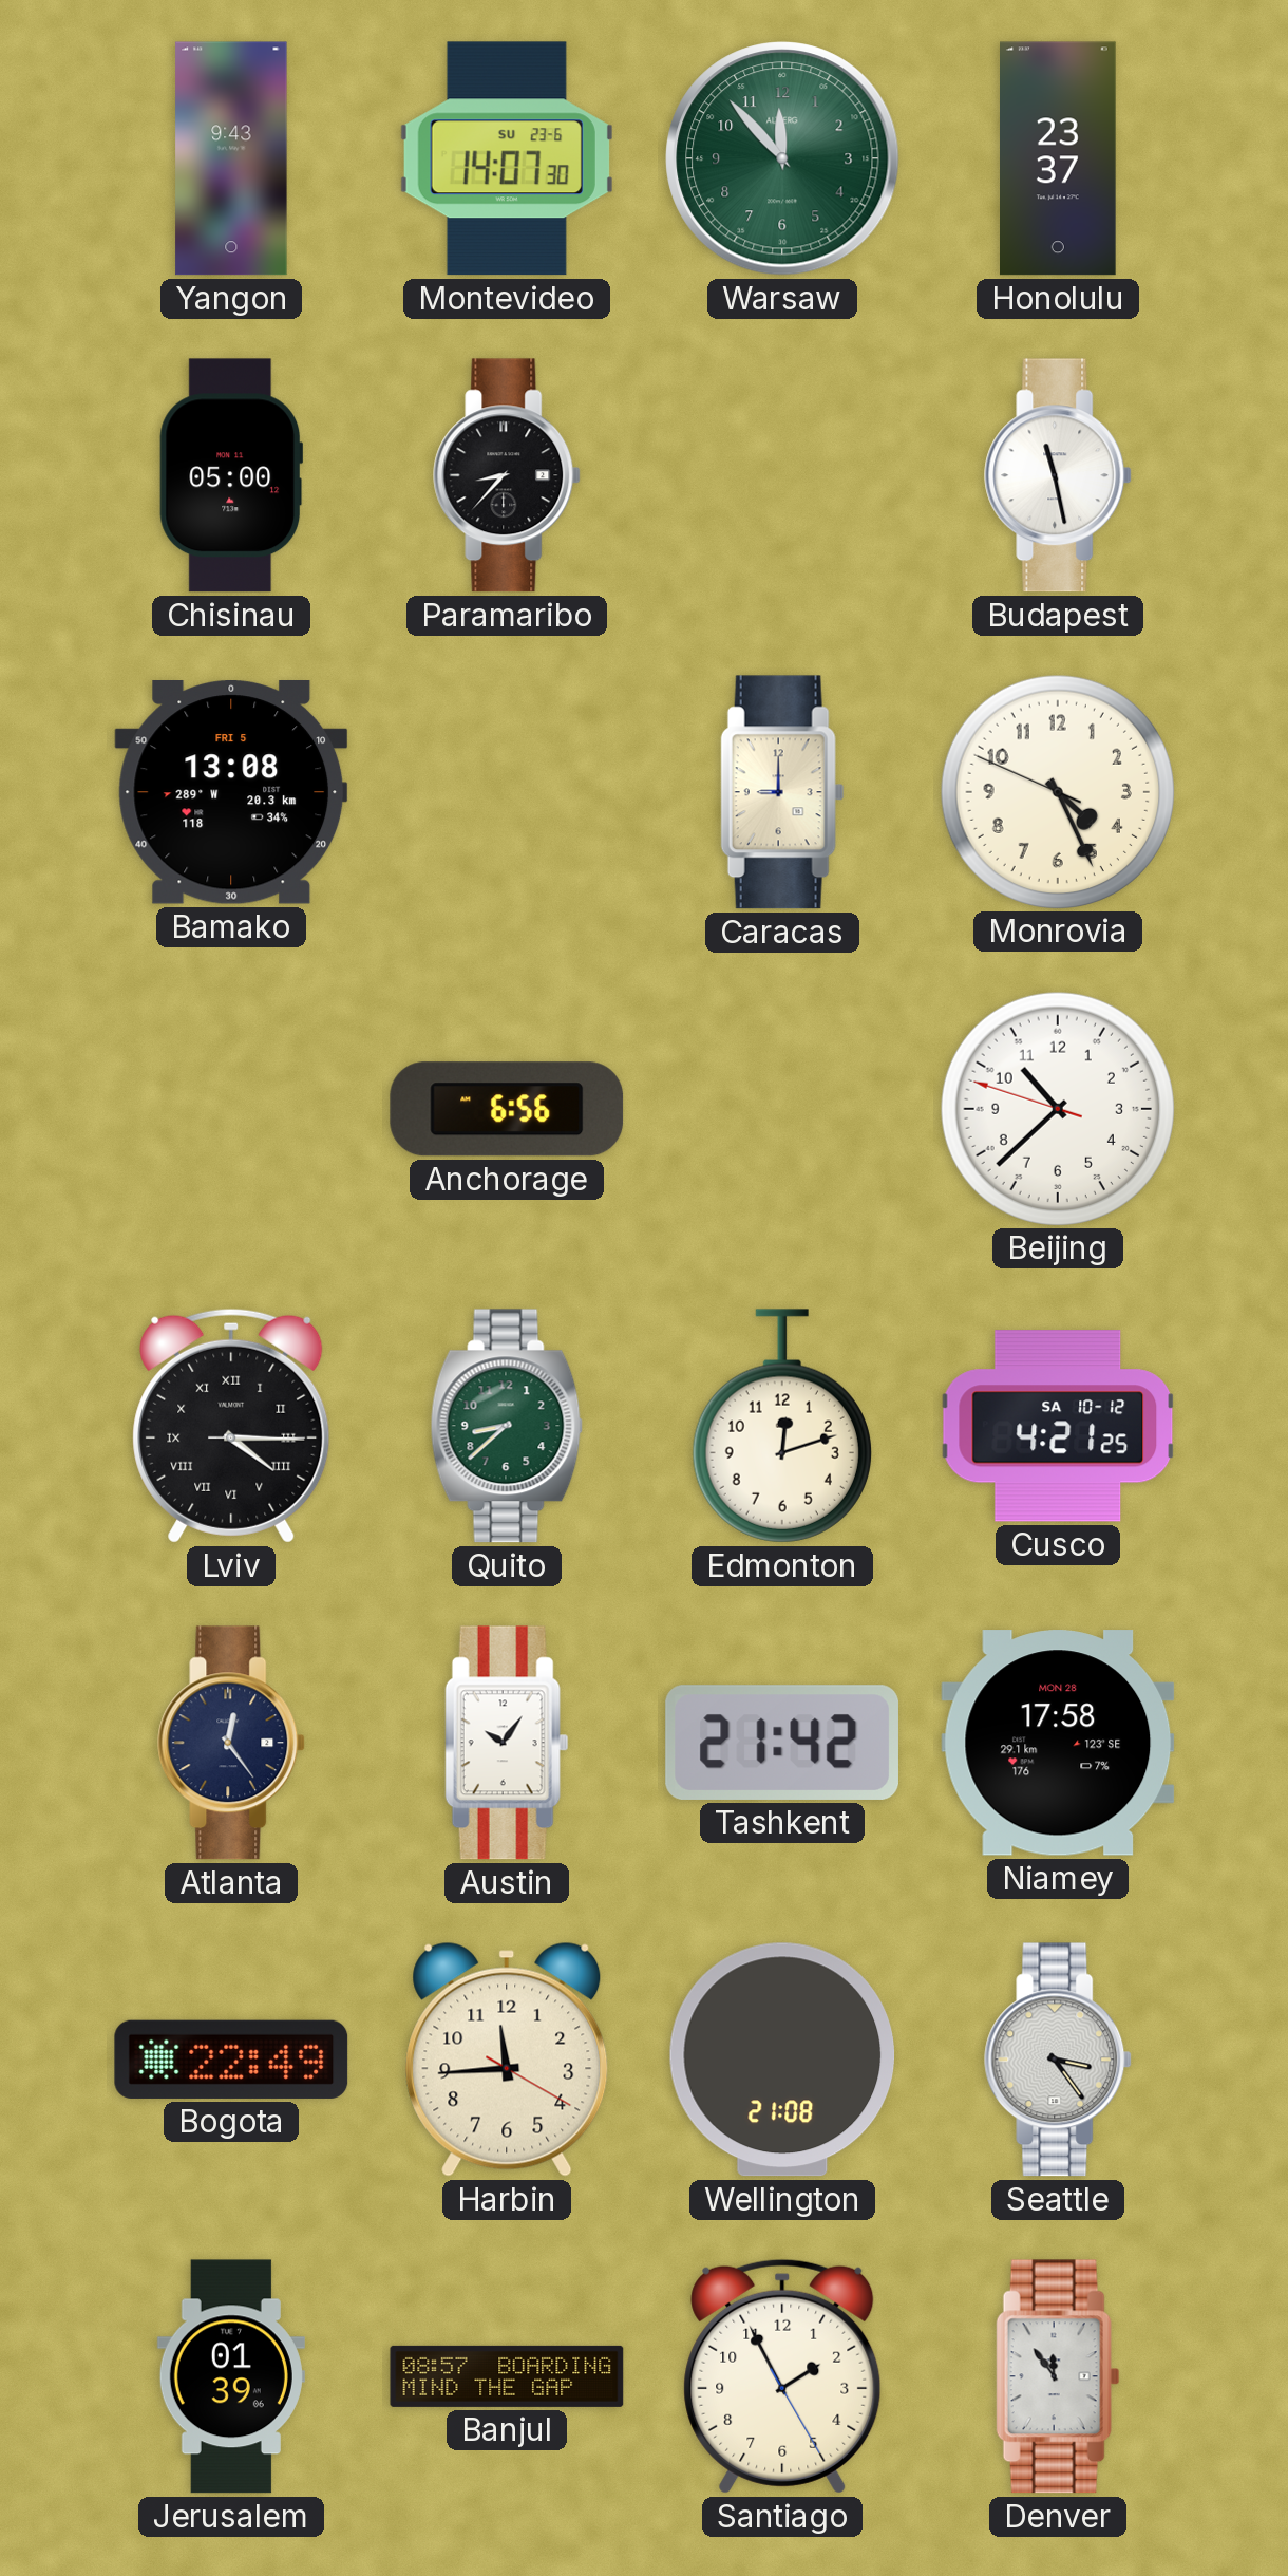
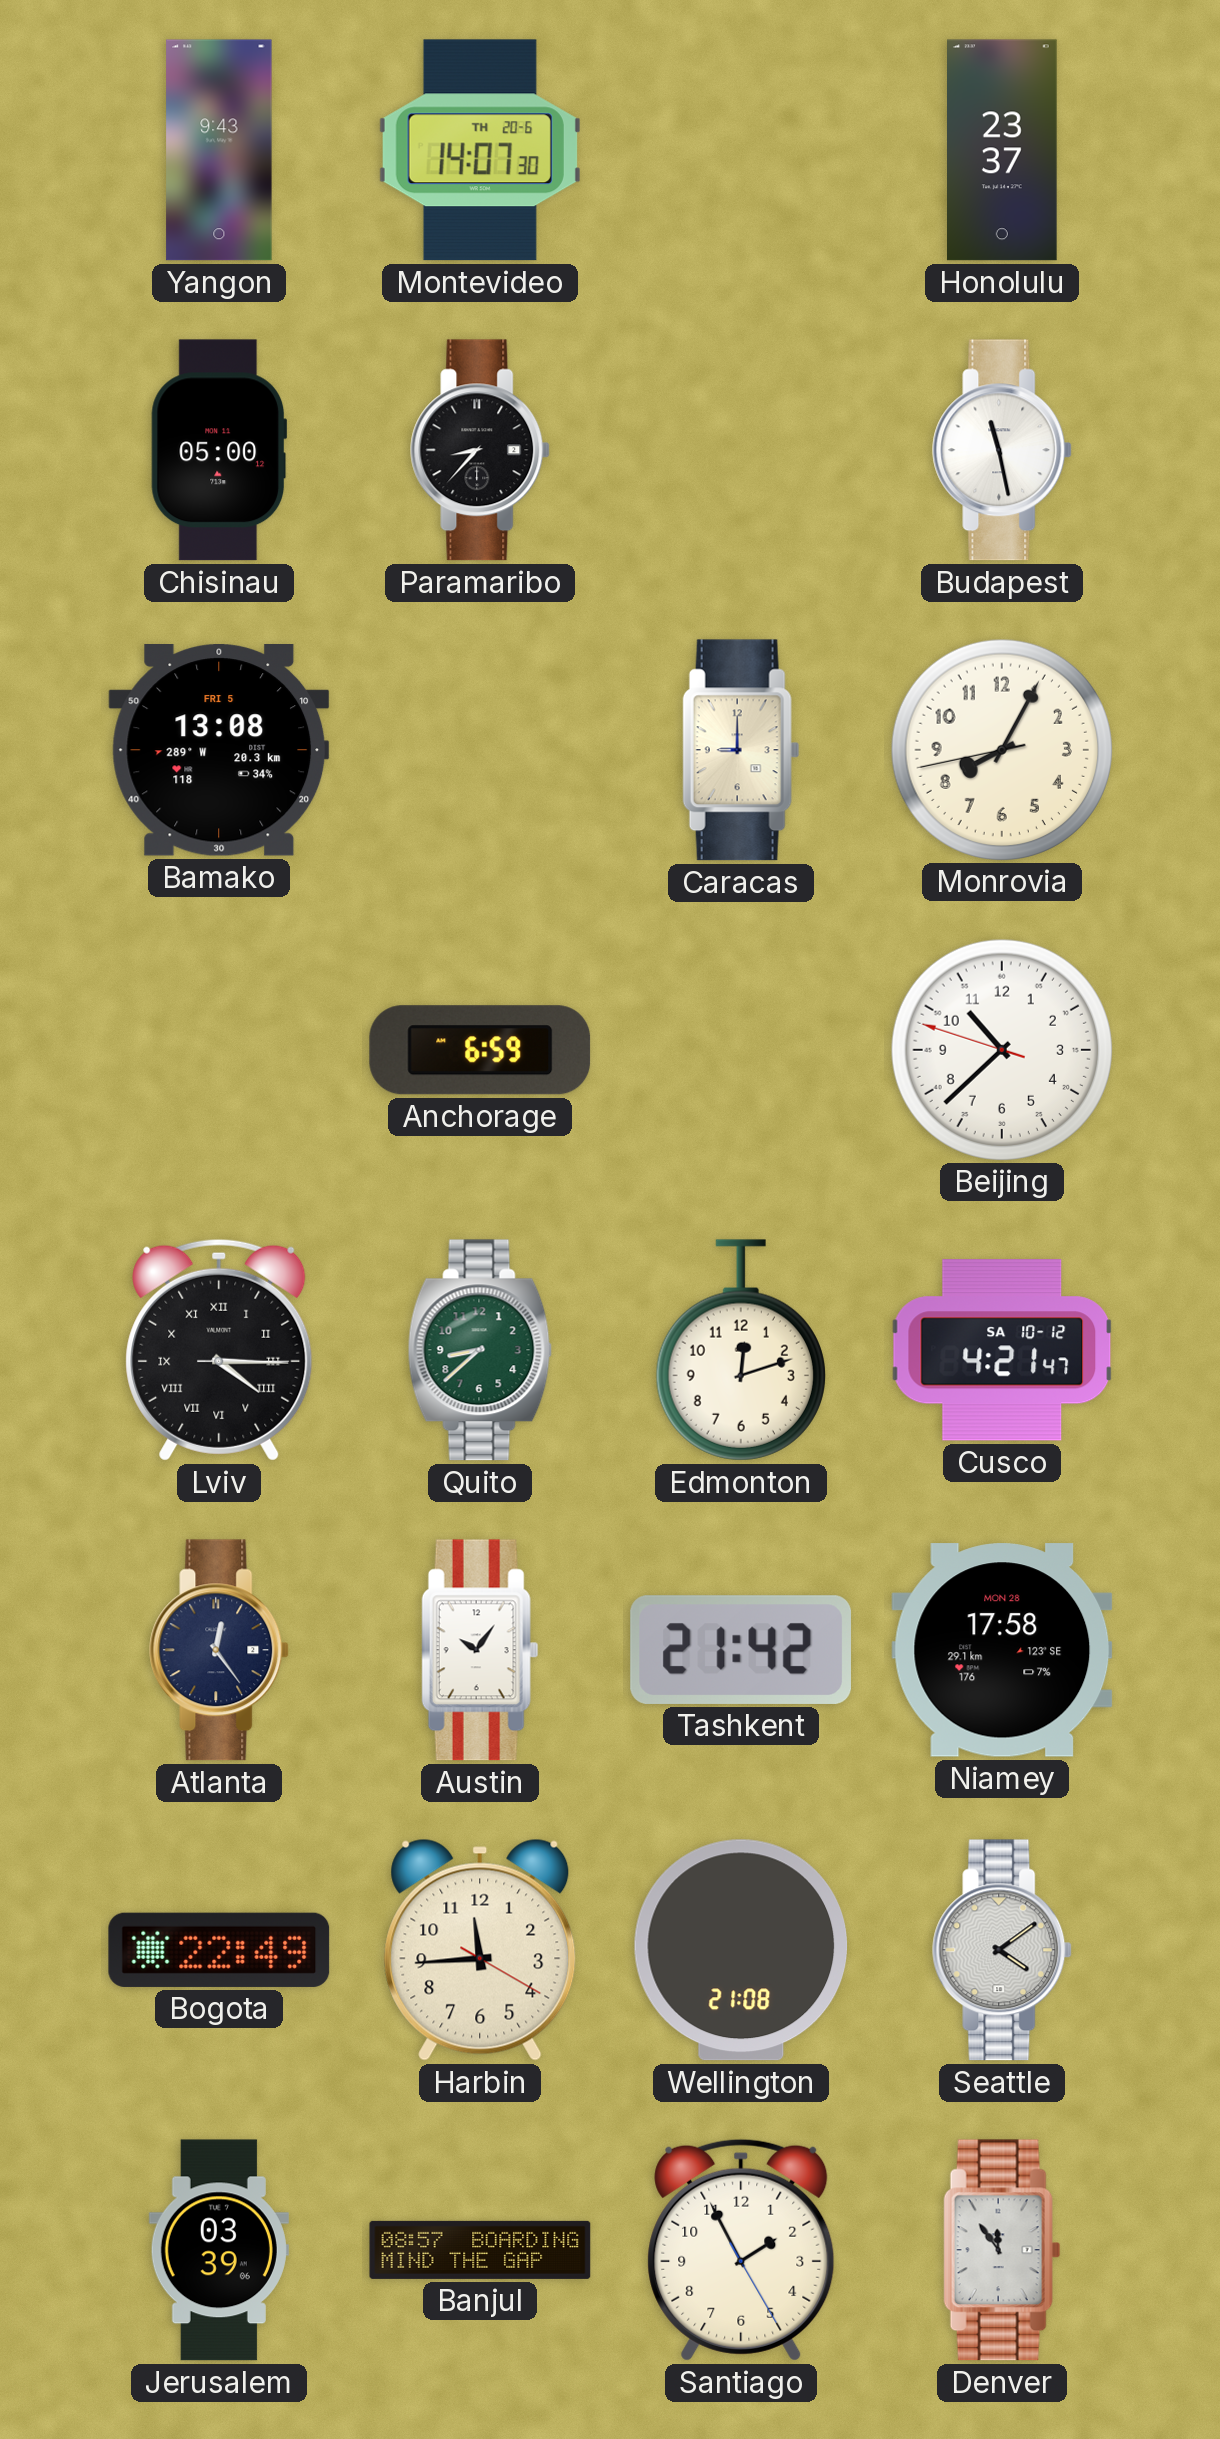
Montevideo date: SU 23-6 -> TH 20-6
Warsaw: 11:53 -> none
Monrovia: 4:25 -> 8:04
Anchorage: 6:56 -> 6:59
Cusco: 4:21:25 -> 4:21:47
Seattle: 3:24 -> 4:09
Jerusalem: 01:39 -> 03:39
